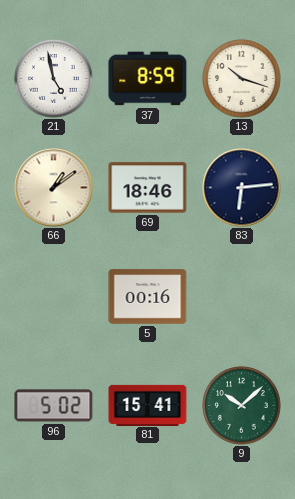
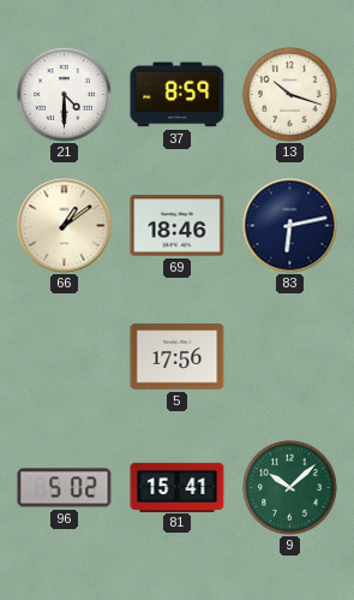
21: 4:58 -> 4:30
83: 6:14 -> 6:13
5: 00:16 -> 17:56
